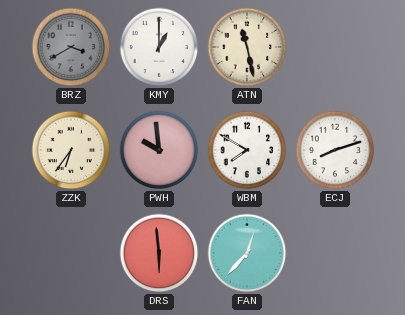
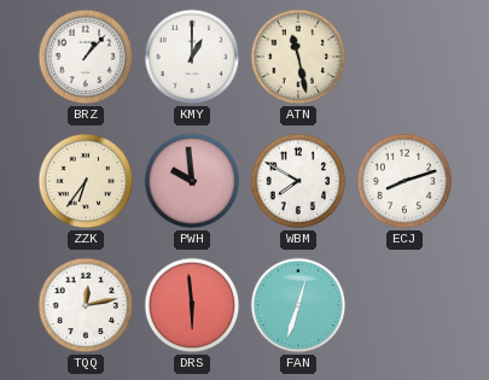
BRZ: 3:40 -> 1:07
BRZ dial: grey -> white
TQQ: none -> 12:13
FAN: 12:37 -> 12:33
